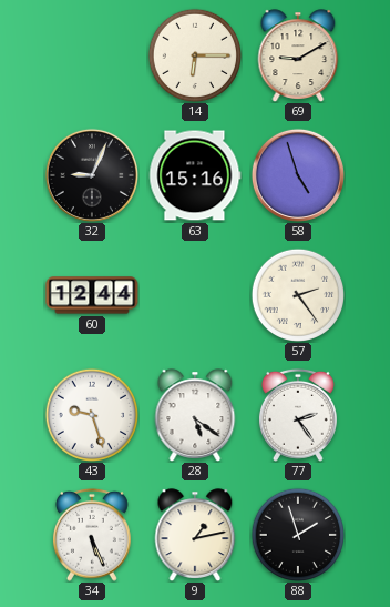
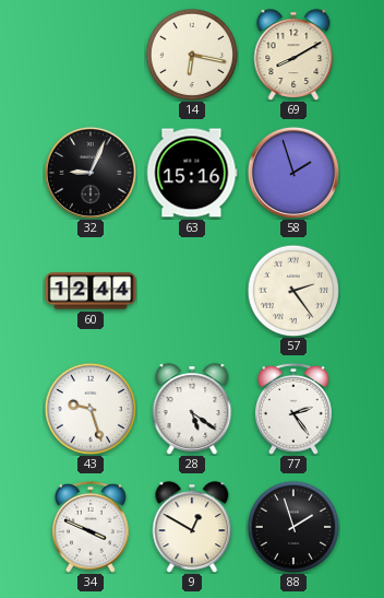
14: 6:15 -> 6:17
69: 9:10 -> 8:10
58: 4:57 -> 1:57
34: 5:26 -> 3:49
9: 1:13 -> 12:50
